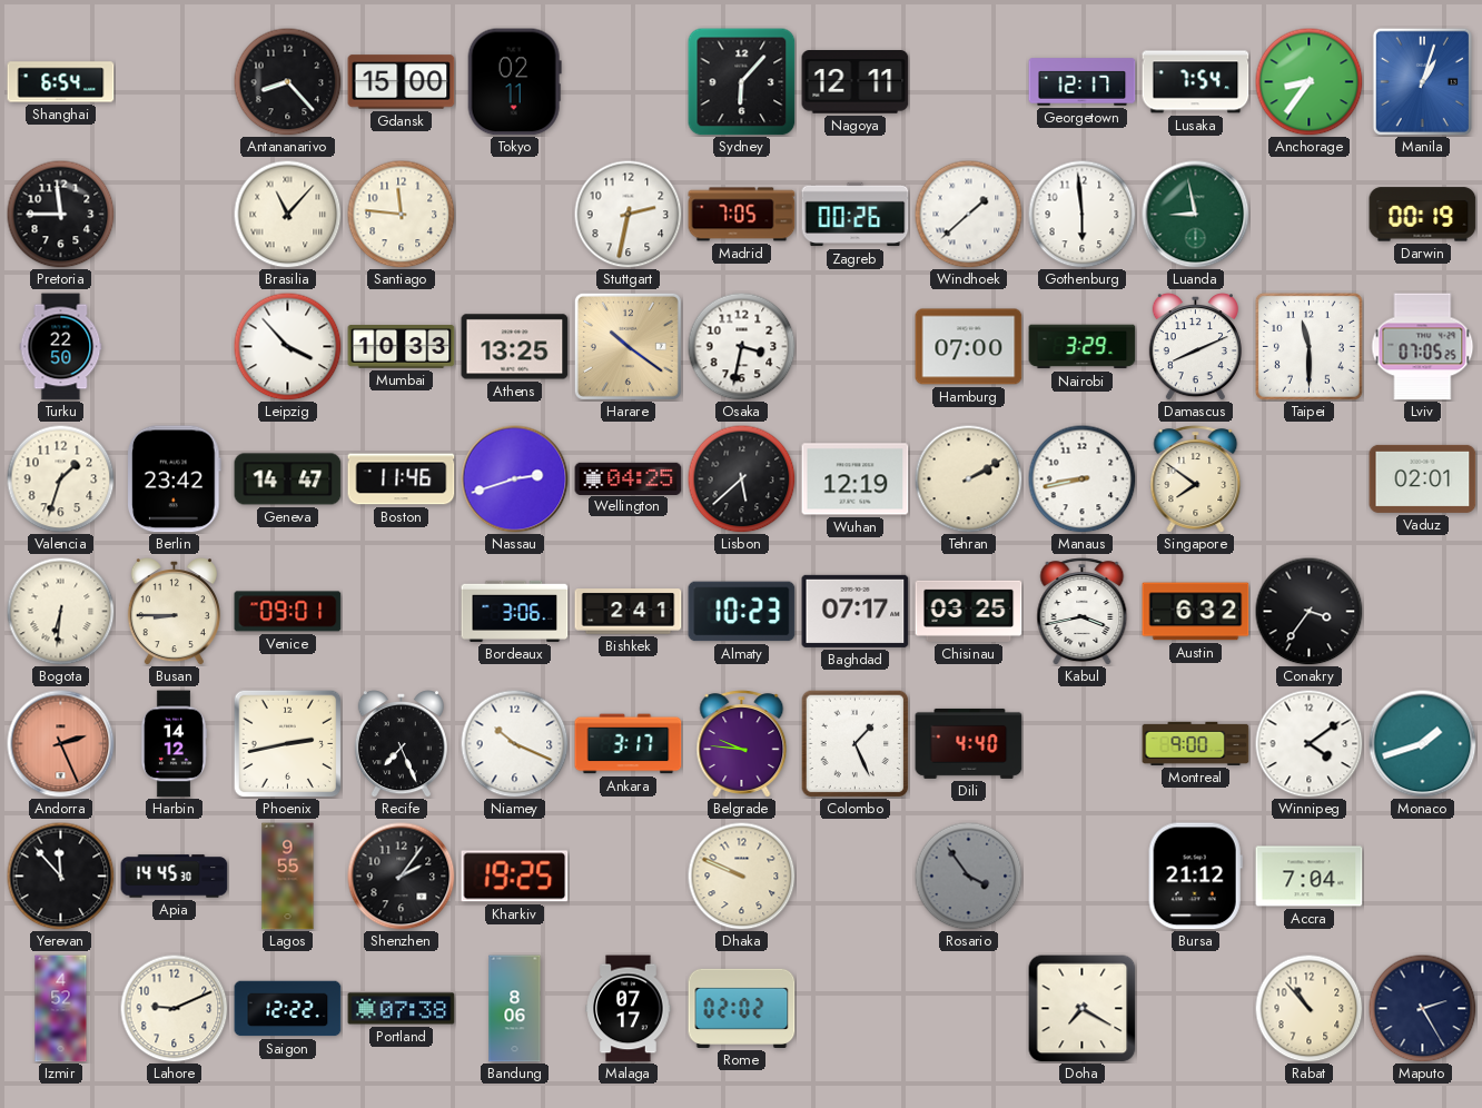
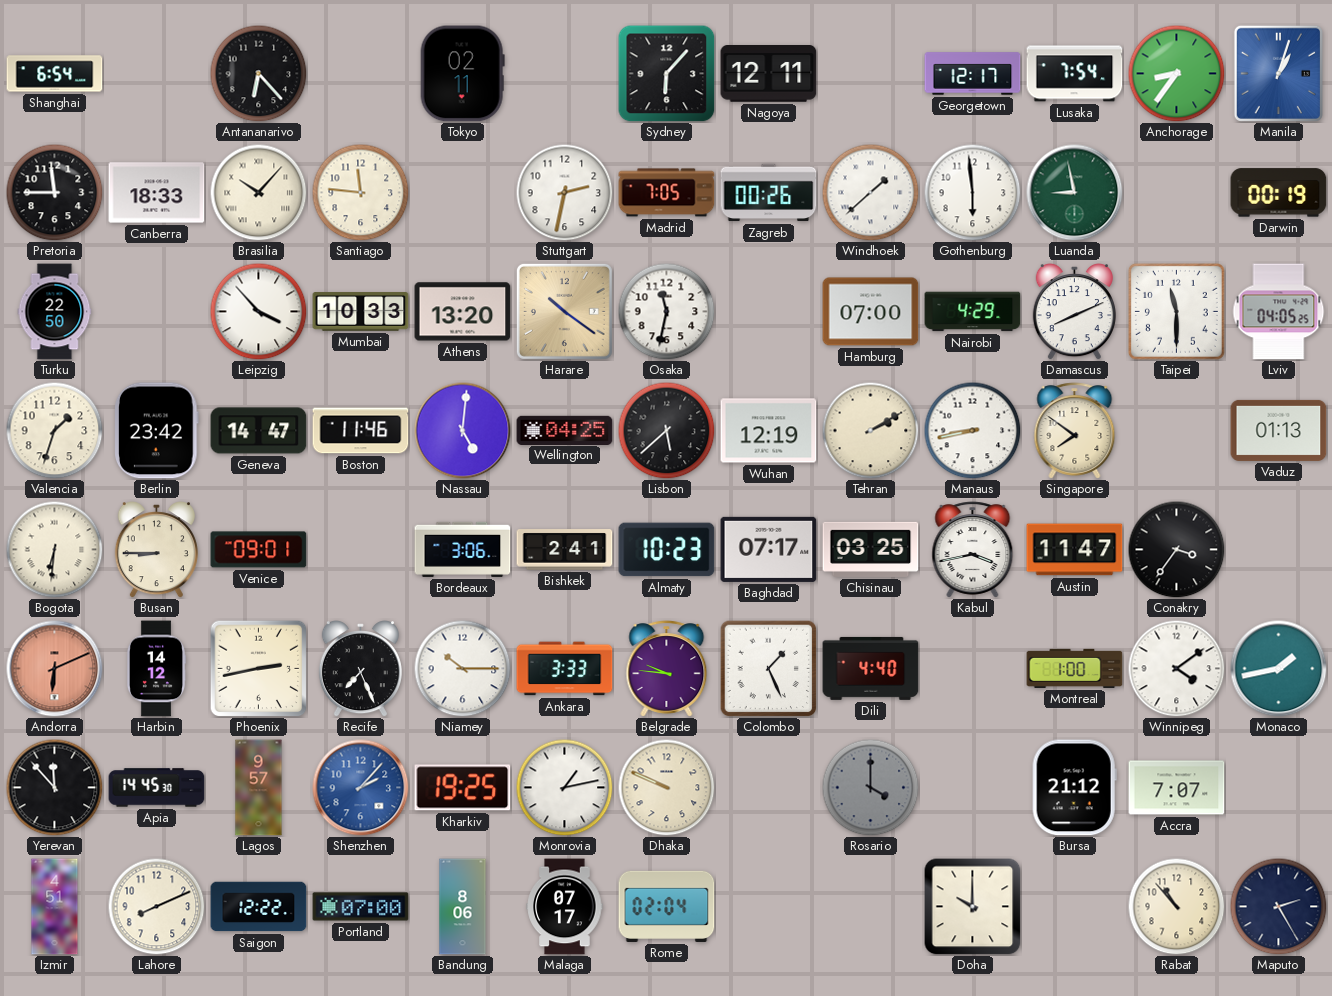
Antananarivo: 8:23 -> 6:23
Gdansk: 15:00 -> none
Canberra: none -> 18:33
Brasilia: 11:07 -> 10:07
Athens: 13:25 -> 13:20
Osaka: 3:32 -> 11:32
Nairobi: 3:29 -> 4:29
Lviv: 07:05 -> 04:05
Nassau: 2:42 -> 5:01
Vaduz: 02:01 -> 01:13
Austin: 6:32 -> 11:47
Andorra: 2:26 -> 6:11
Niamey: 10:19 -> 10:15
Ankara: 3:17 -> 3:33
Montreal: 9:00 -> 1:00
Monaco: 1:42 -> 1:43
Lagos: 9:55 -> 9:57
Shenzhen: 2:06 -> 2:07
Shenzhen dial: black -> blue
Monrovia: none -> 1:13
Rosario: 3:54 -> 4:00
Accra: 7:04 -> 7:07
Izmir: 4:52 -> 4:51
Lahore: 9:11 -> 8:11
Portland: 07:38 -> 07:00
Rome: 02:02 -> 02:04
Doha: 7:20 -> 10:00
